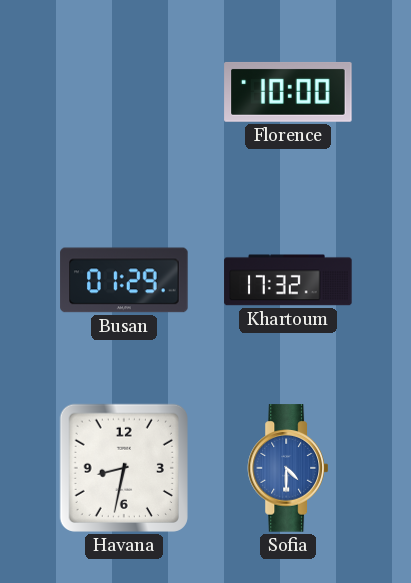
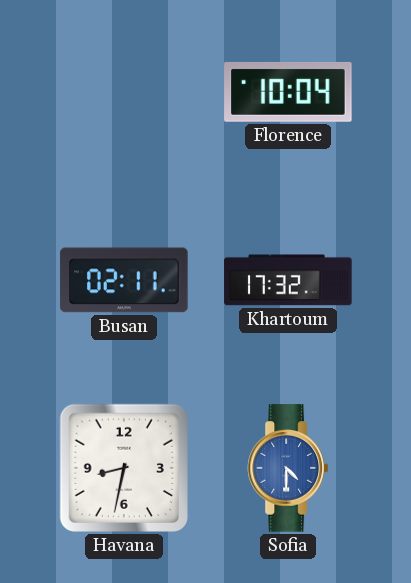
Florence: 10:00 -> 10:04
Busan: 01:29 -> 02:11
